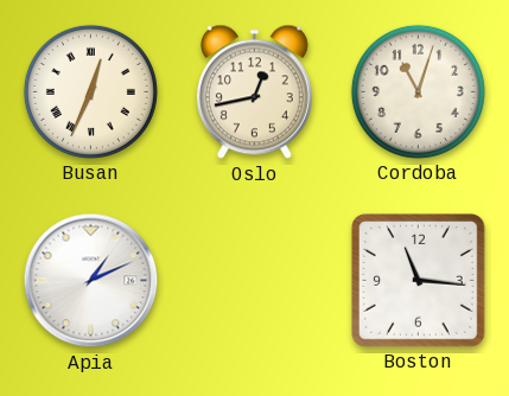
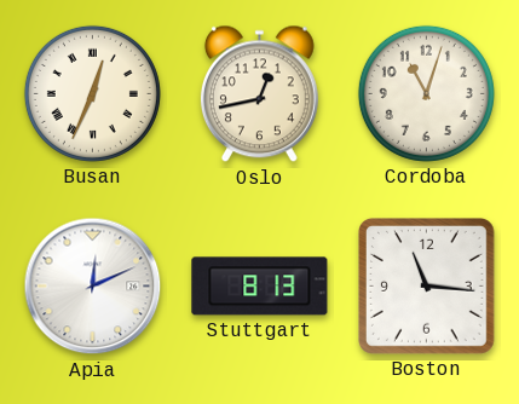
Apia: 1:11 -> 12:11
Stuttgart: none -> 8:13
